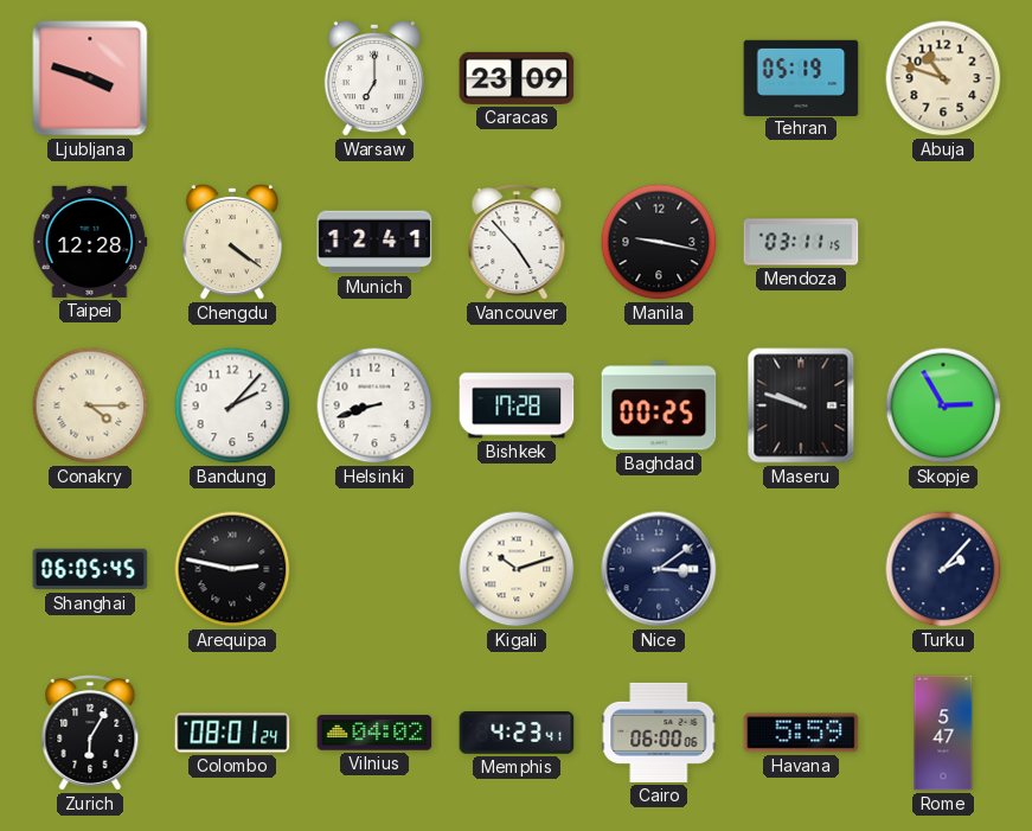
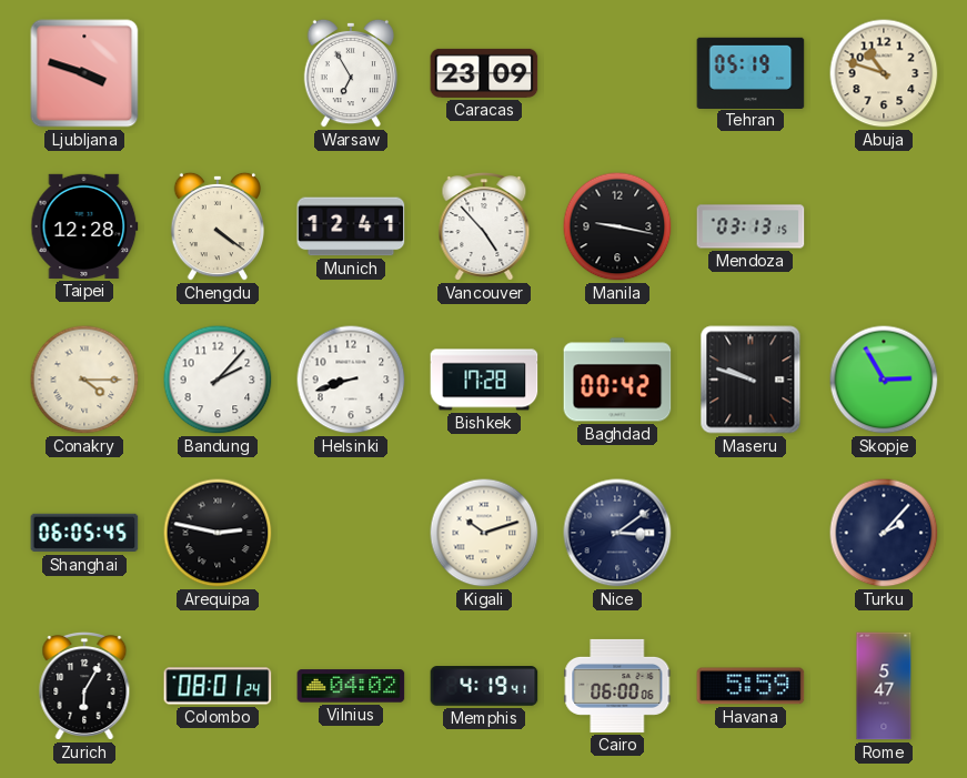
Warsaw: 7:00 -> 6:55
Mendoza: 03:11 -> 03:13
Baghdad: 00:25 -> 00:42
Memphis: 4:23 -> 4:19
